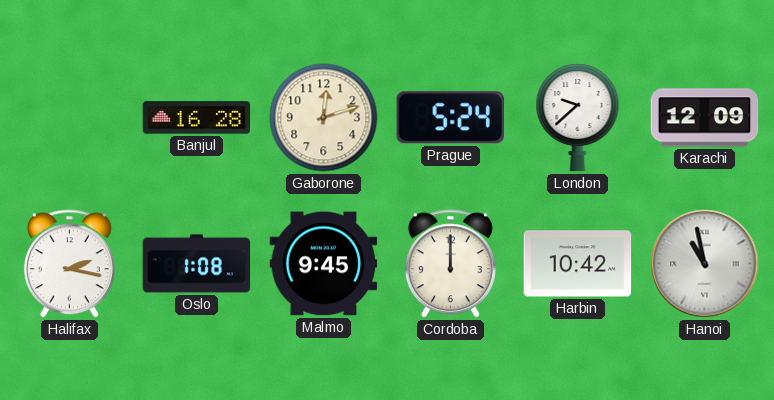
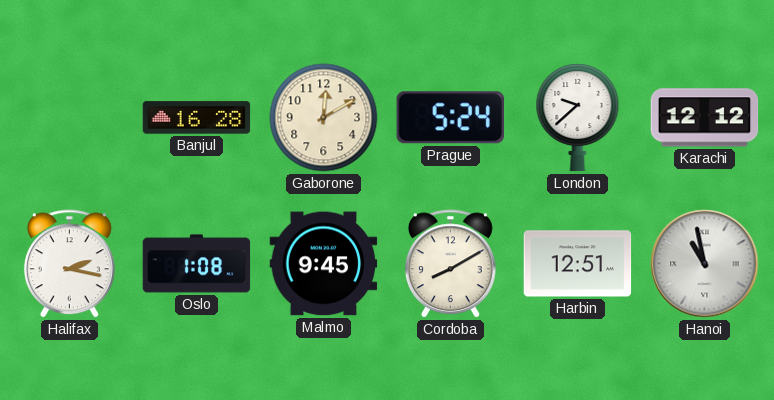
Gaborone: 12:12 -> 12:10
Karachi: 12:09 -> 12:12
Cordoba: 12:00 -> 8:10
Harbin: 10:42 -> 12:51
